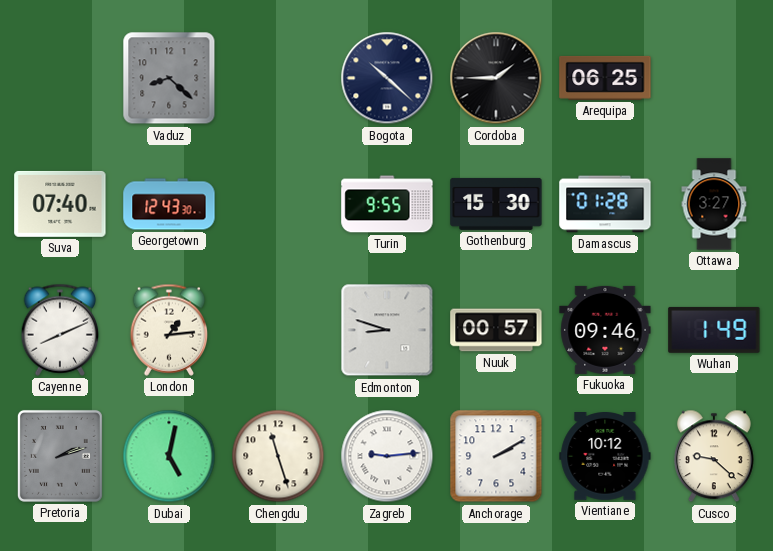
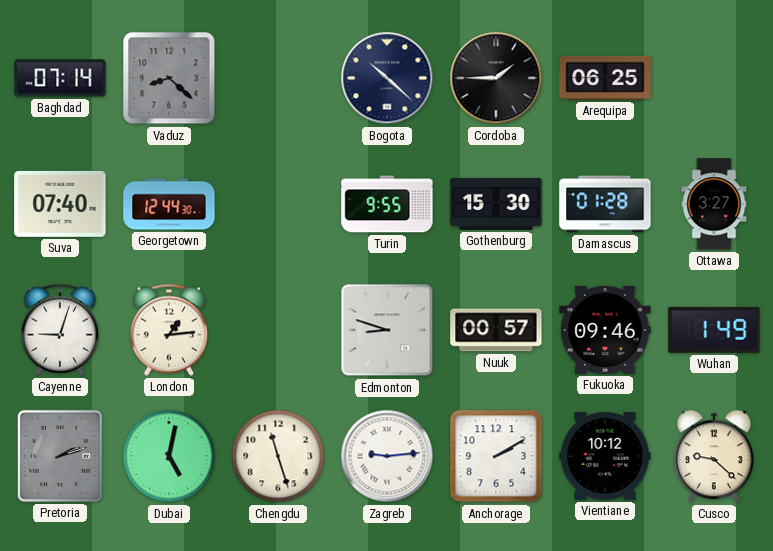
Baghdad: none -> 07:14
Georgetown: 12:43 -> 12:44
Cayenne: 8:11 -> 9:03
